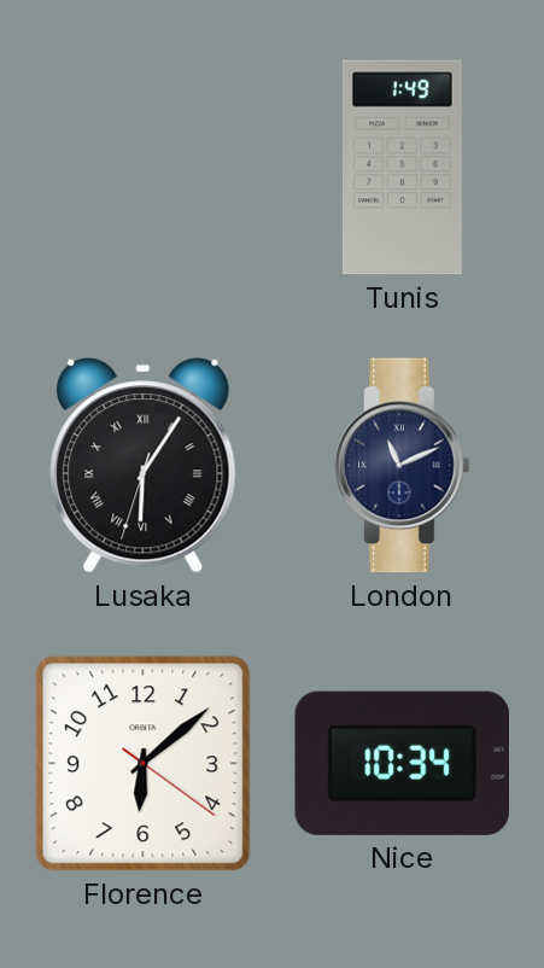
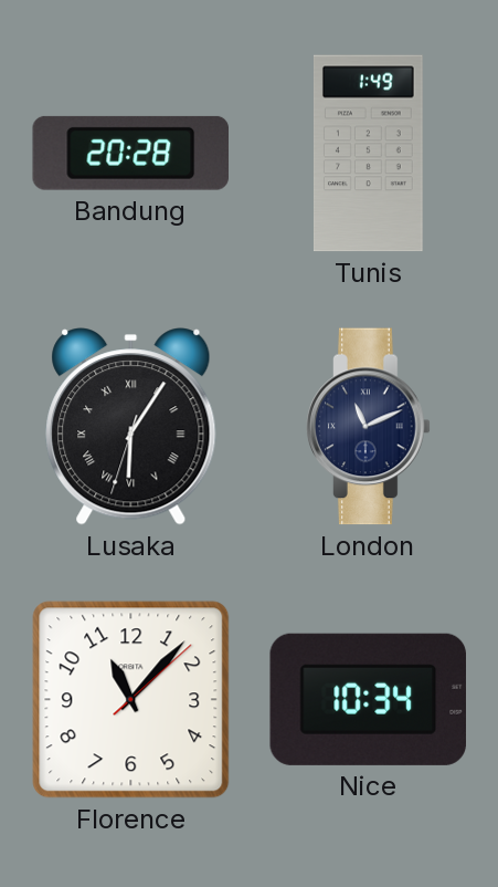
Bandung: none -> 20:28
Florence: 6:08 -> 11:07
